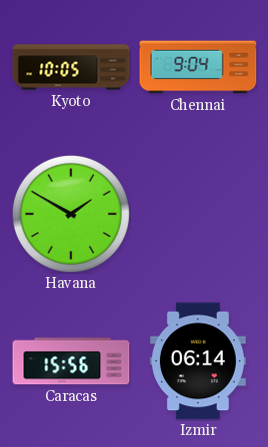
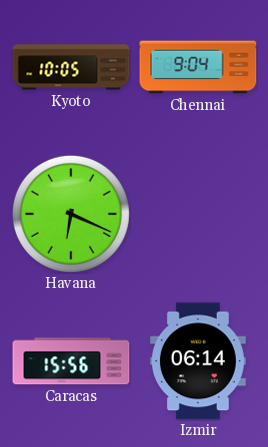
Havana: 1:50 -> 6:19
